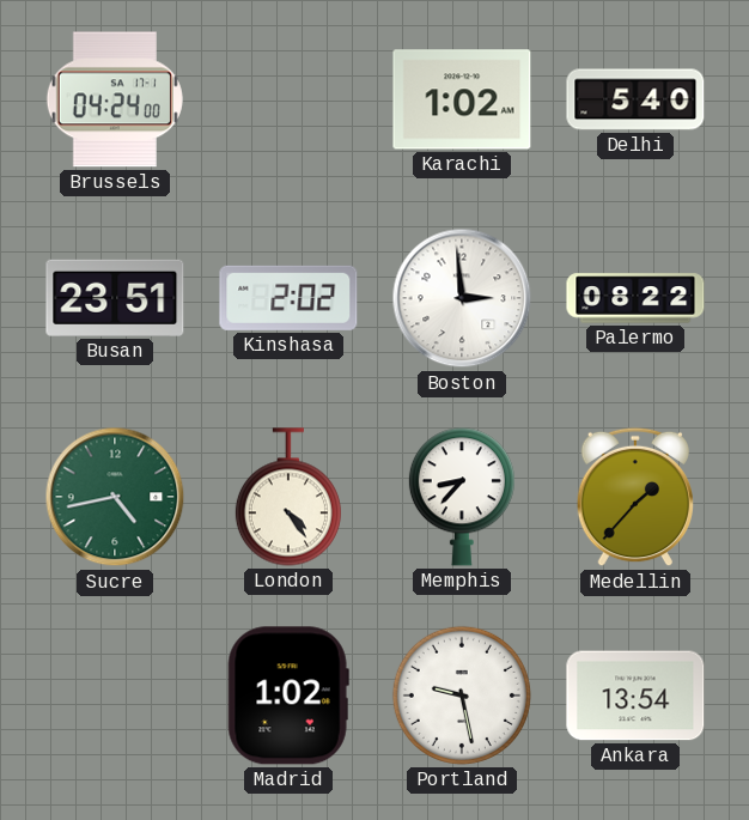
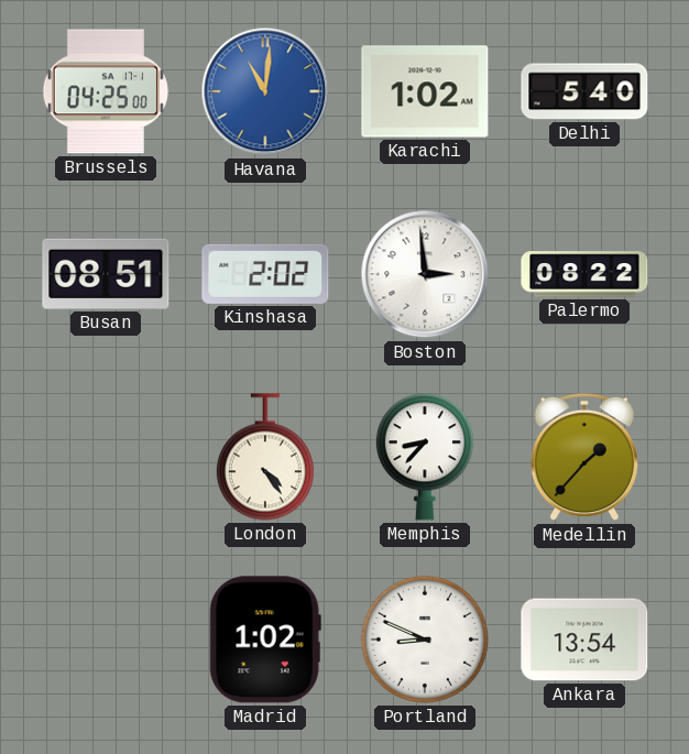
Brussels: 04:24 -> 04:25
Havana: none -> 11:01
Busan: 23:51 -> 08:51
Sucre: 4:43 -> none
Portland: 9:28 -> 8:49
